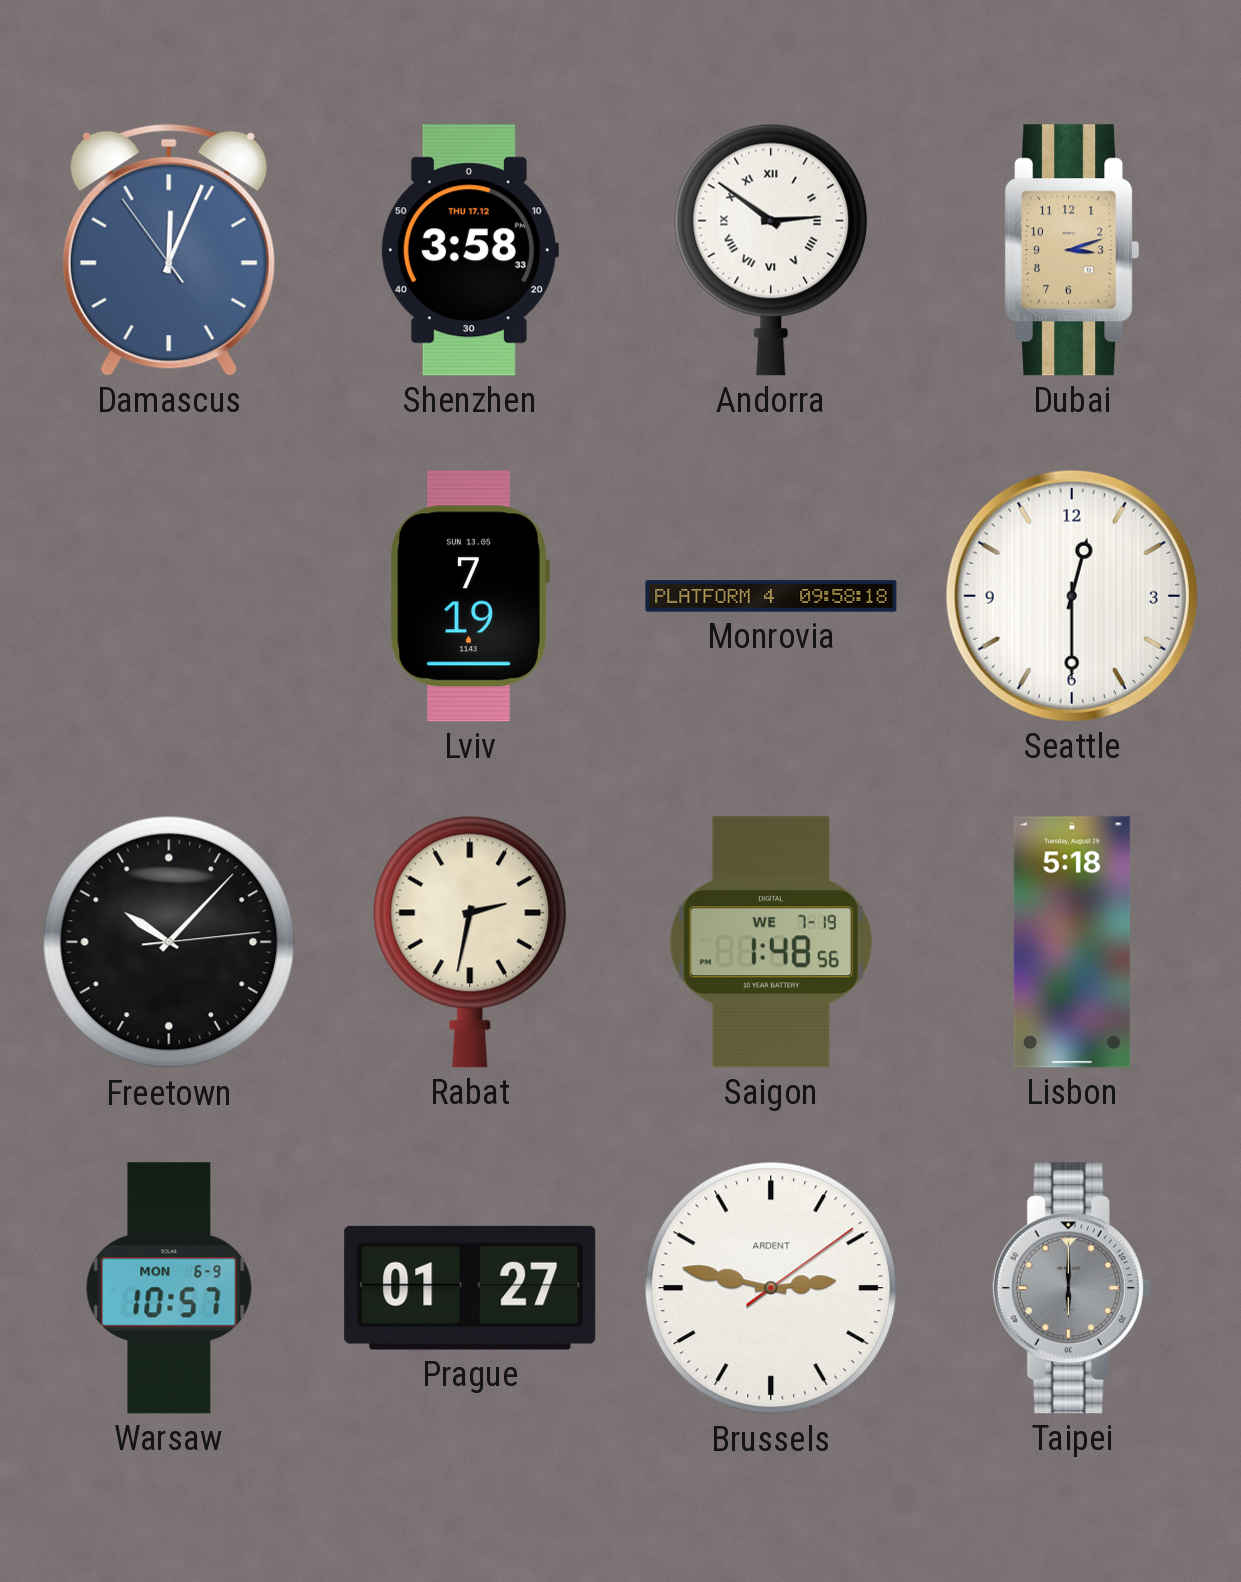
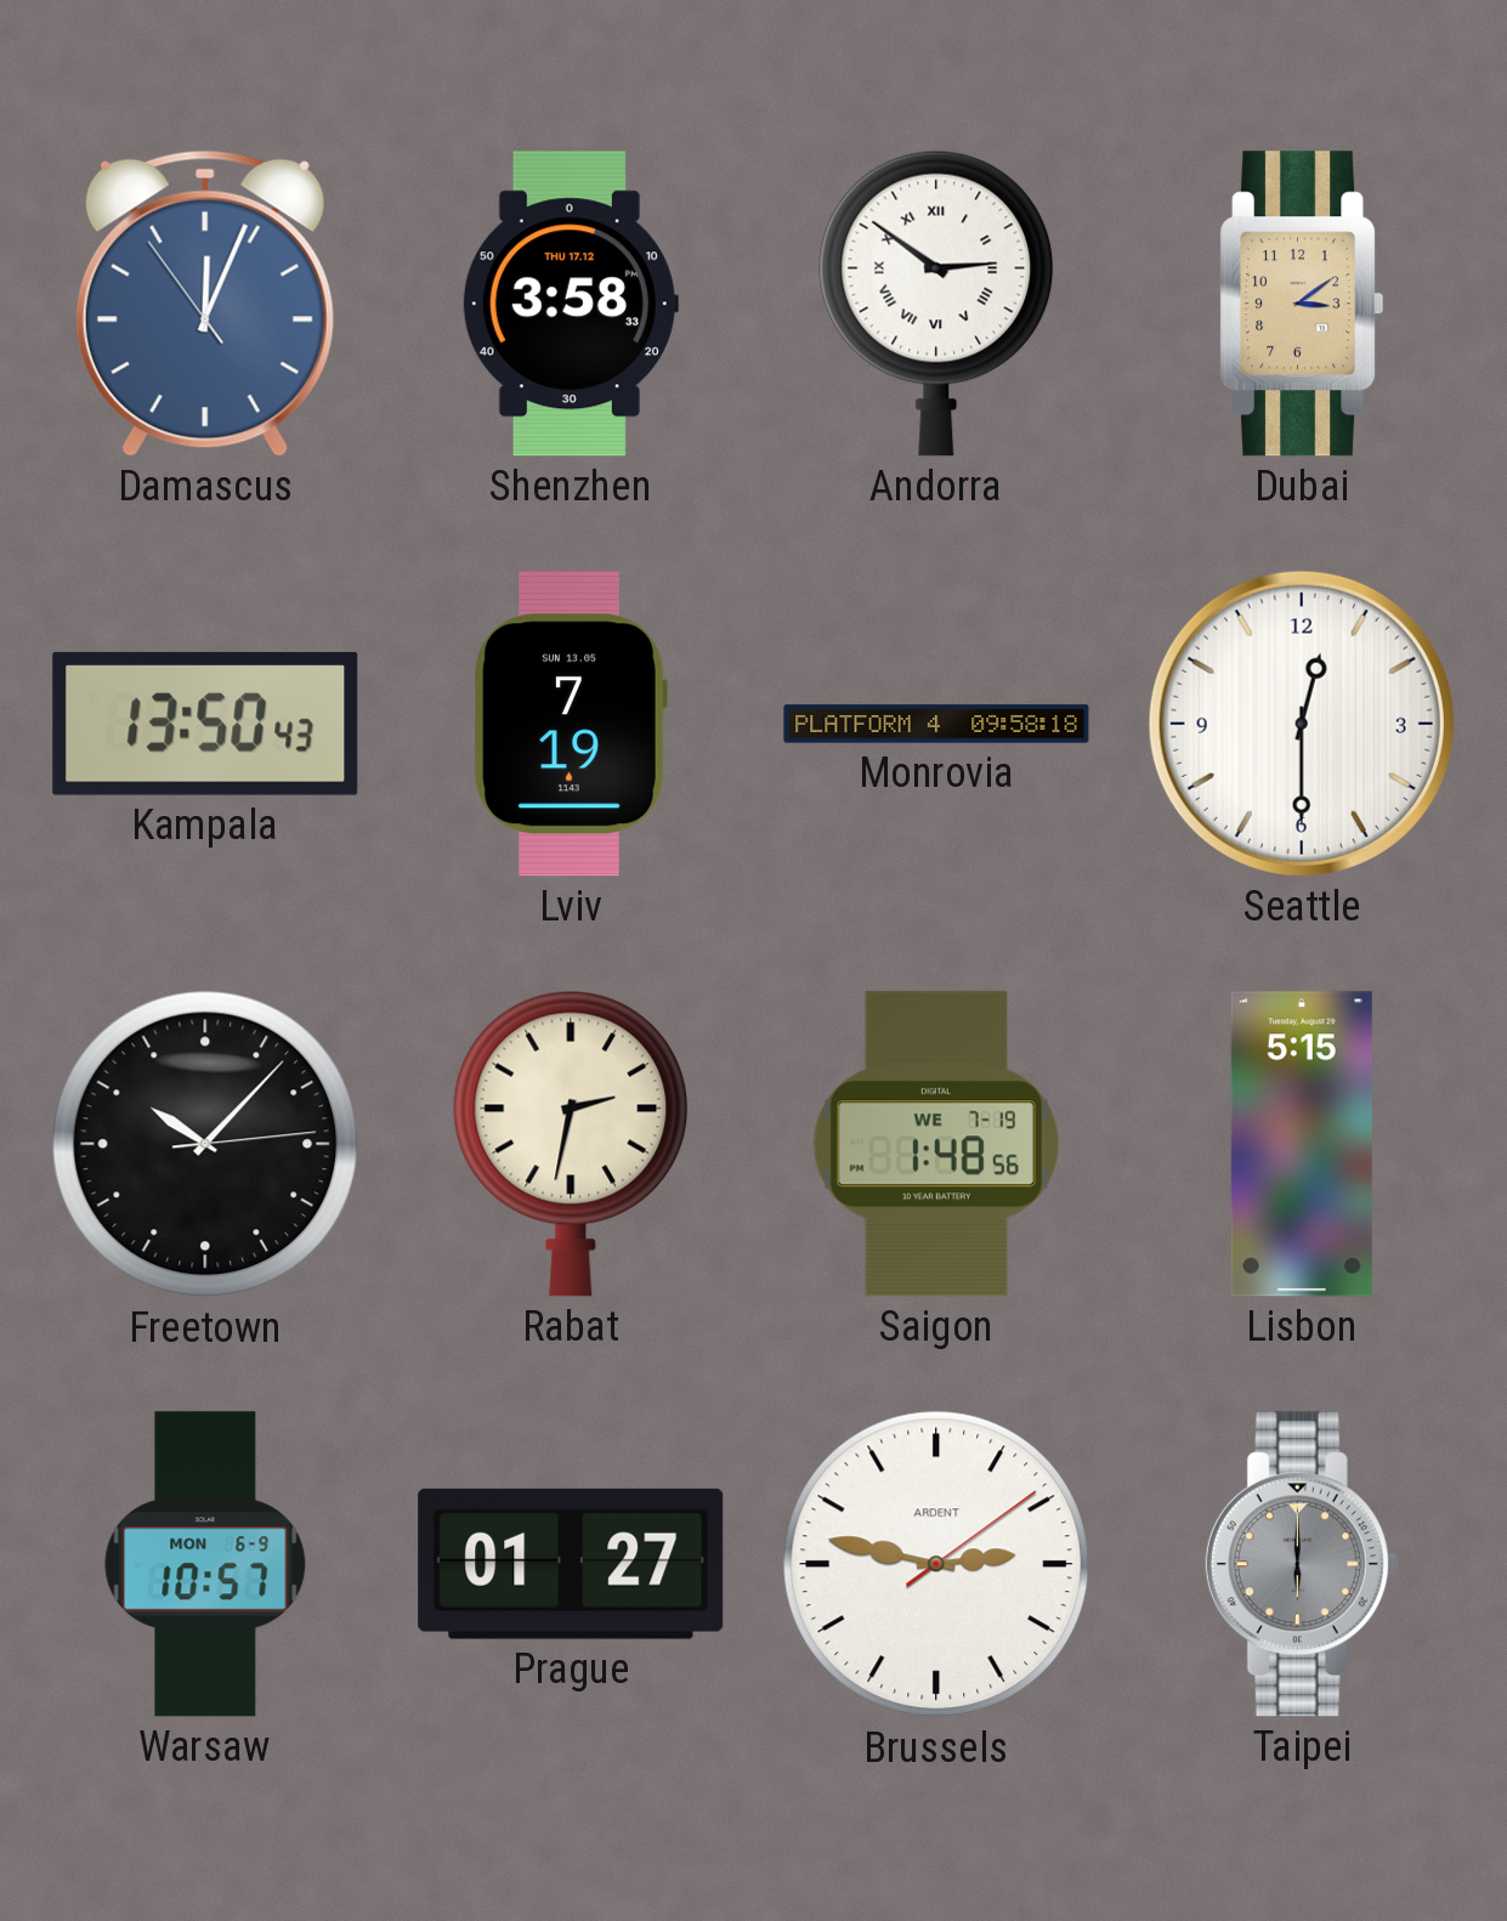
Dubai: 3:12 -> 3:09
Kampala: none -> 13:50
Lisbon: 5:18 -> 5:15
